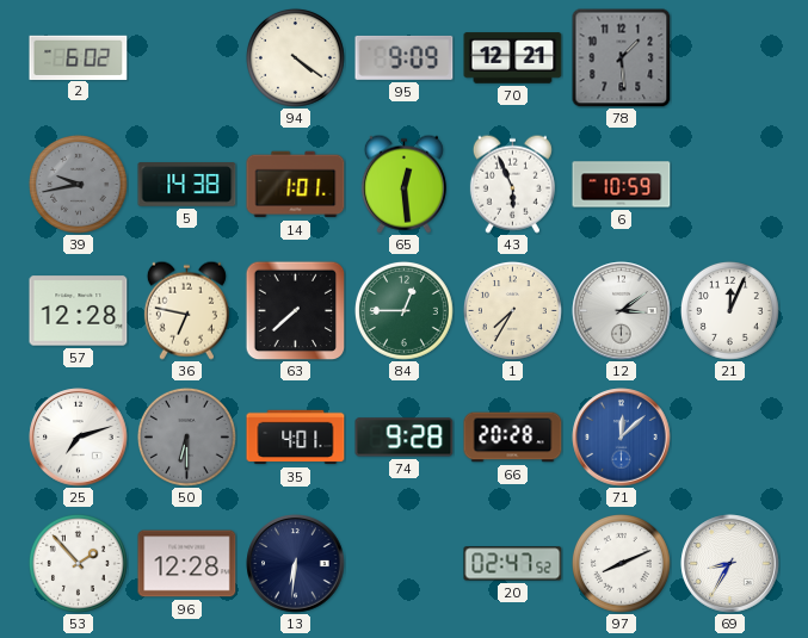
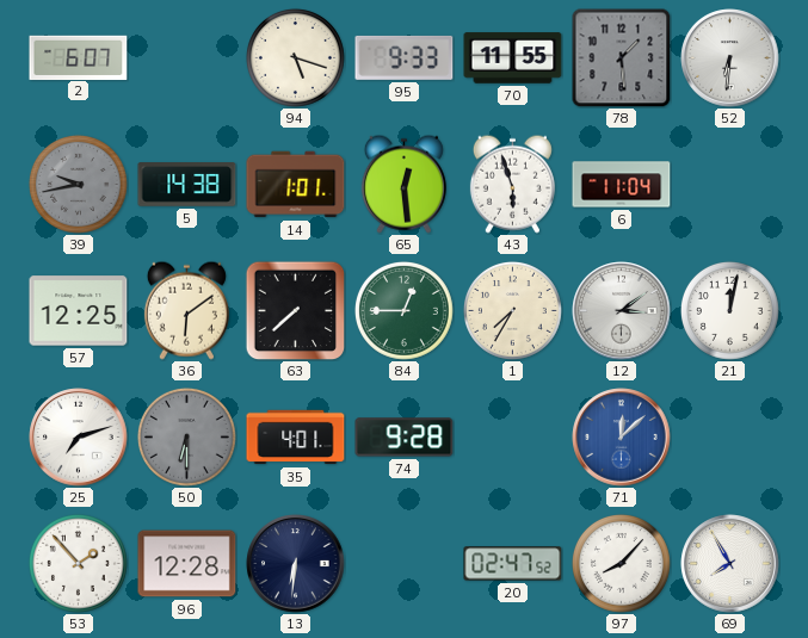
2: 6:02 -> 6:07
94: 4:21 -> 5:18
95: 9:09 -> 9:33
70: 12:21 -> 11:55
52: none -> 6:31
43: 5:56 -> 5:57
6: 10:59 -> 11:04
57: 12:28 -> 12:25
36: 6:47 -> 6:09
21: 12:04 -> 12:02
66: 20:28 -> none
97: 8:11 -> 8:07
69: 8:35 -> 7:55
